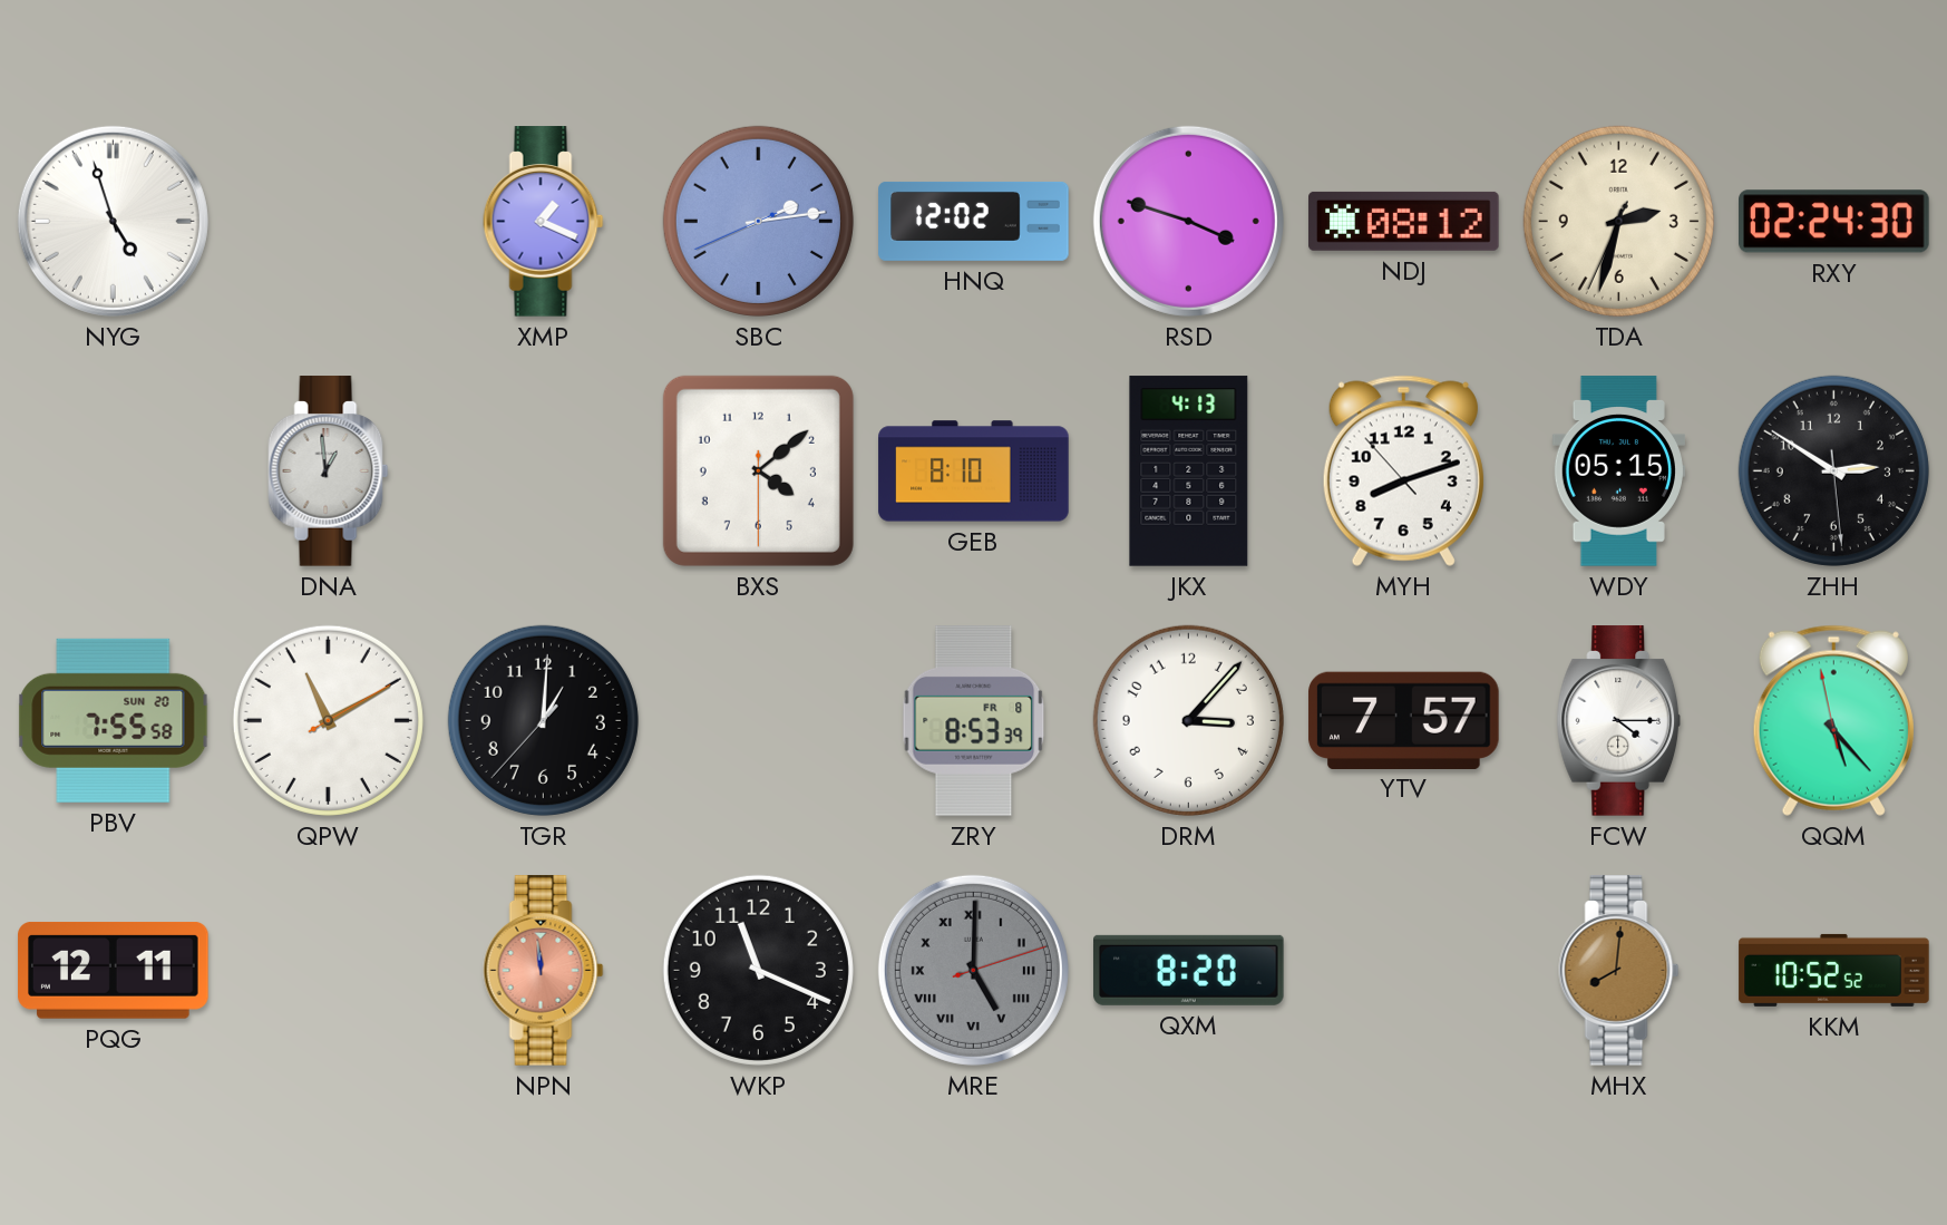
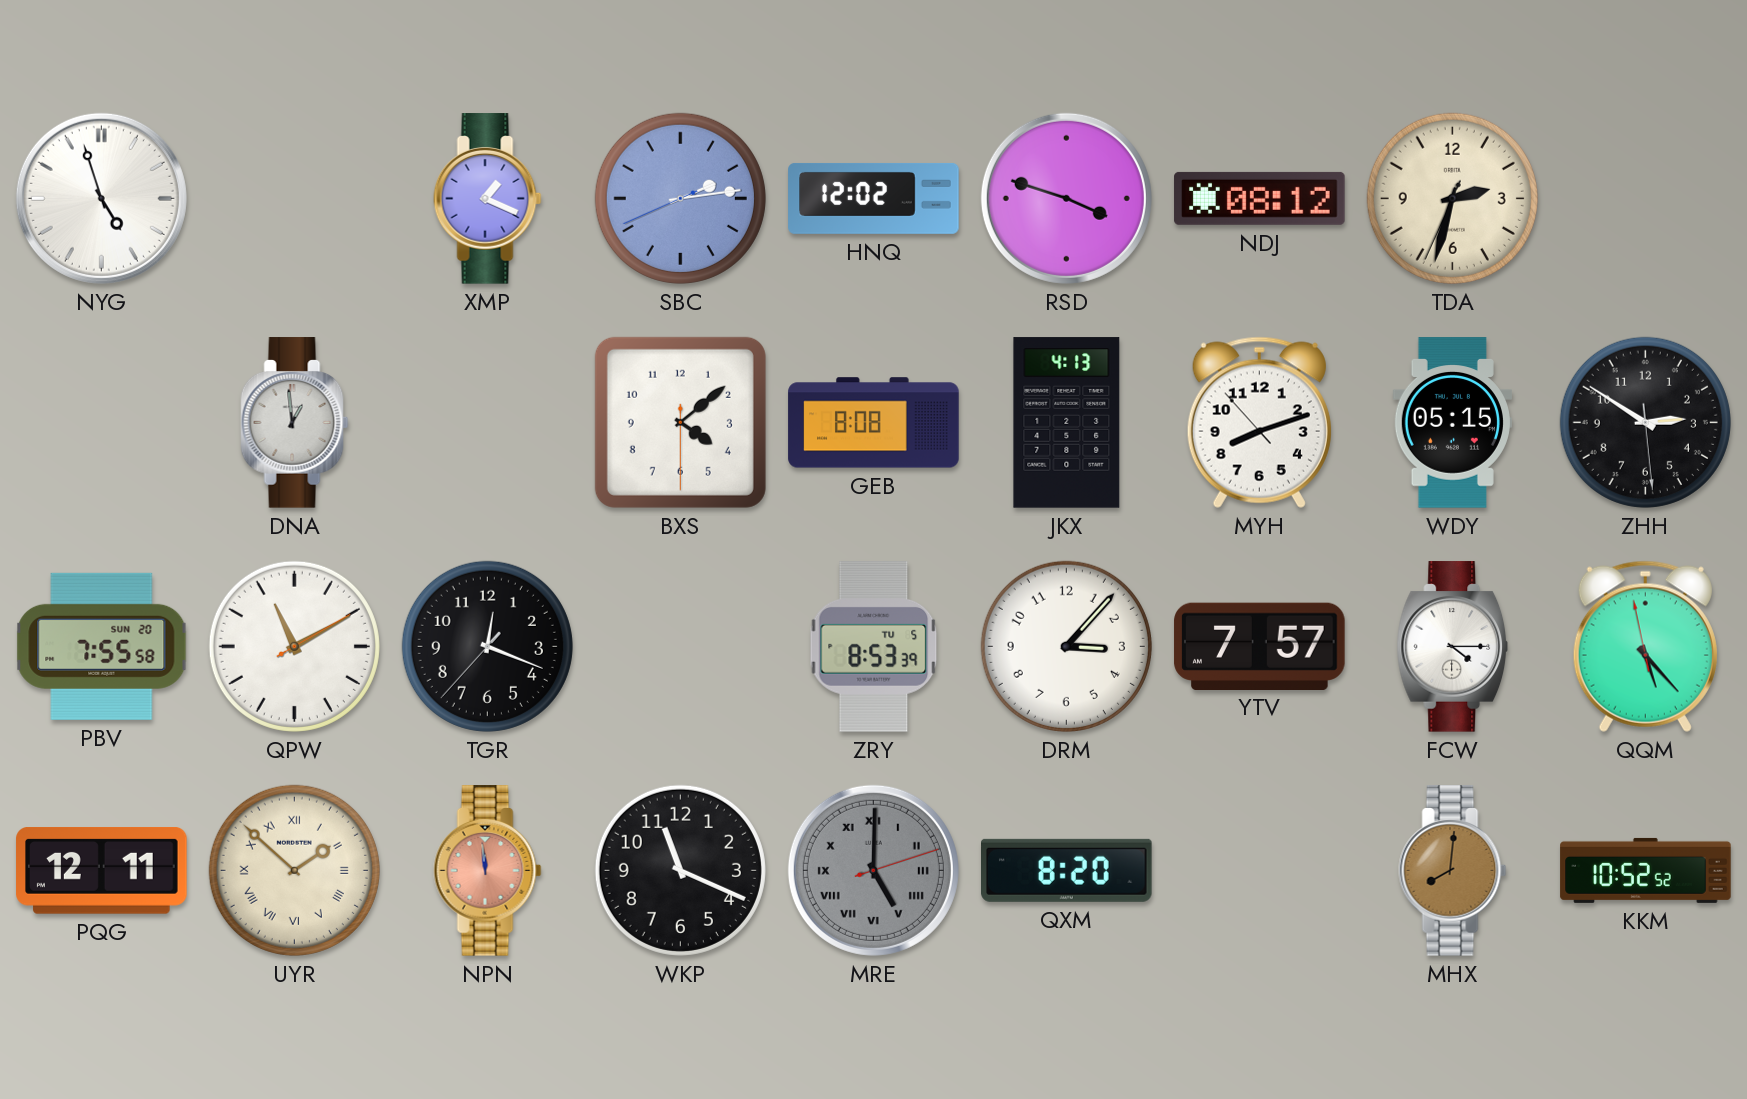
RXY: 02:24 -> none
GEB: 8:10 -> 8:08
TGR: 1:00 -> 12:18
ZRY date: FR 8 -> TU 5
UYR: none -> 1:52
